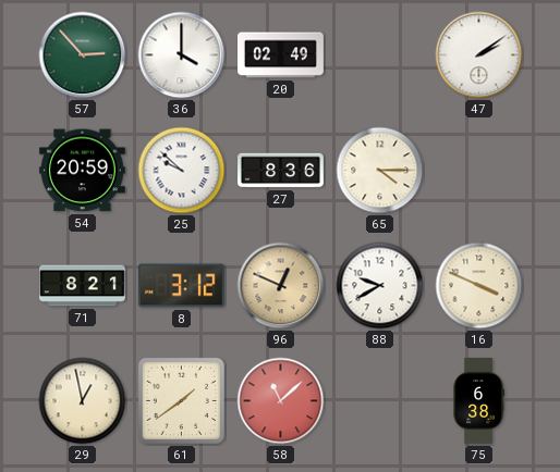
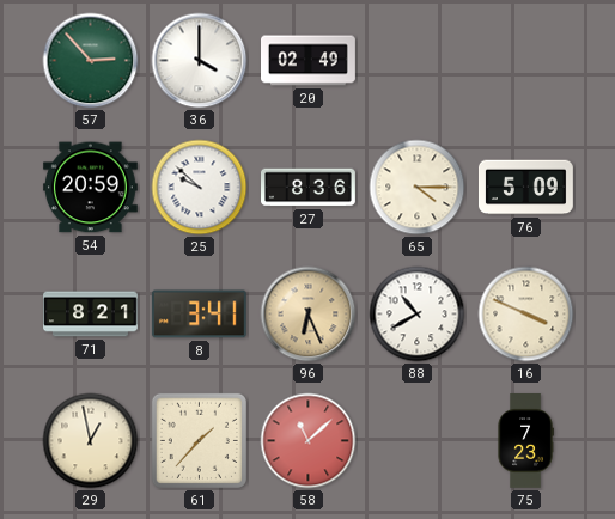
47: 2:09 -> none
76: none -> 5:09
8: 3:12 -> 3:41
96: 12:49 -> 6:26
88: 9:40 -> 10:40
61: 1:39 -> 1:37
75: 6:38 -> 7:23
